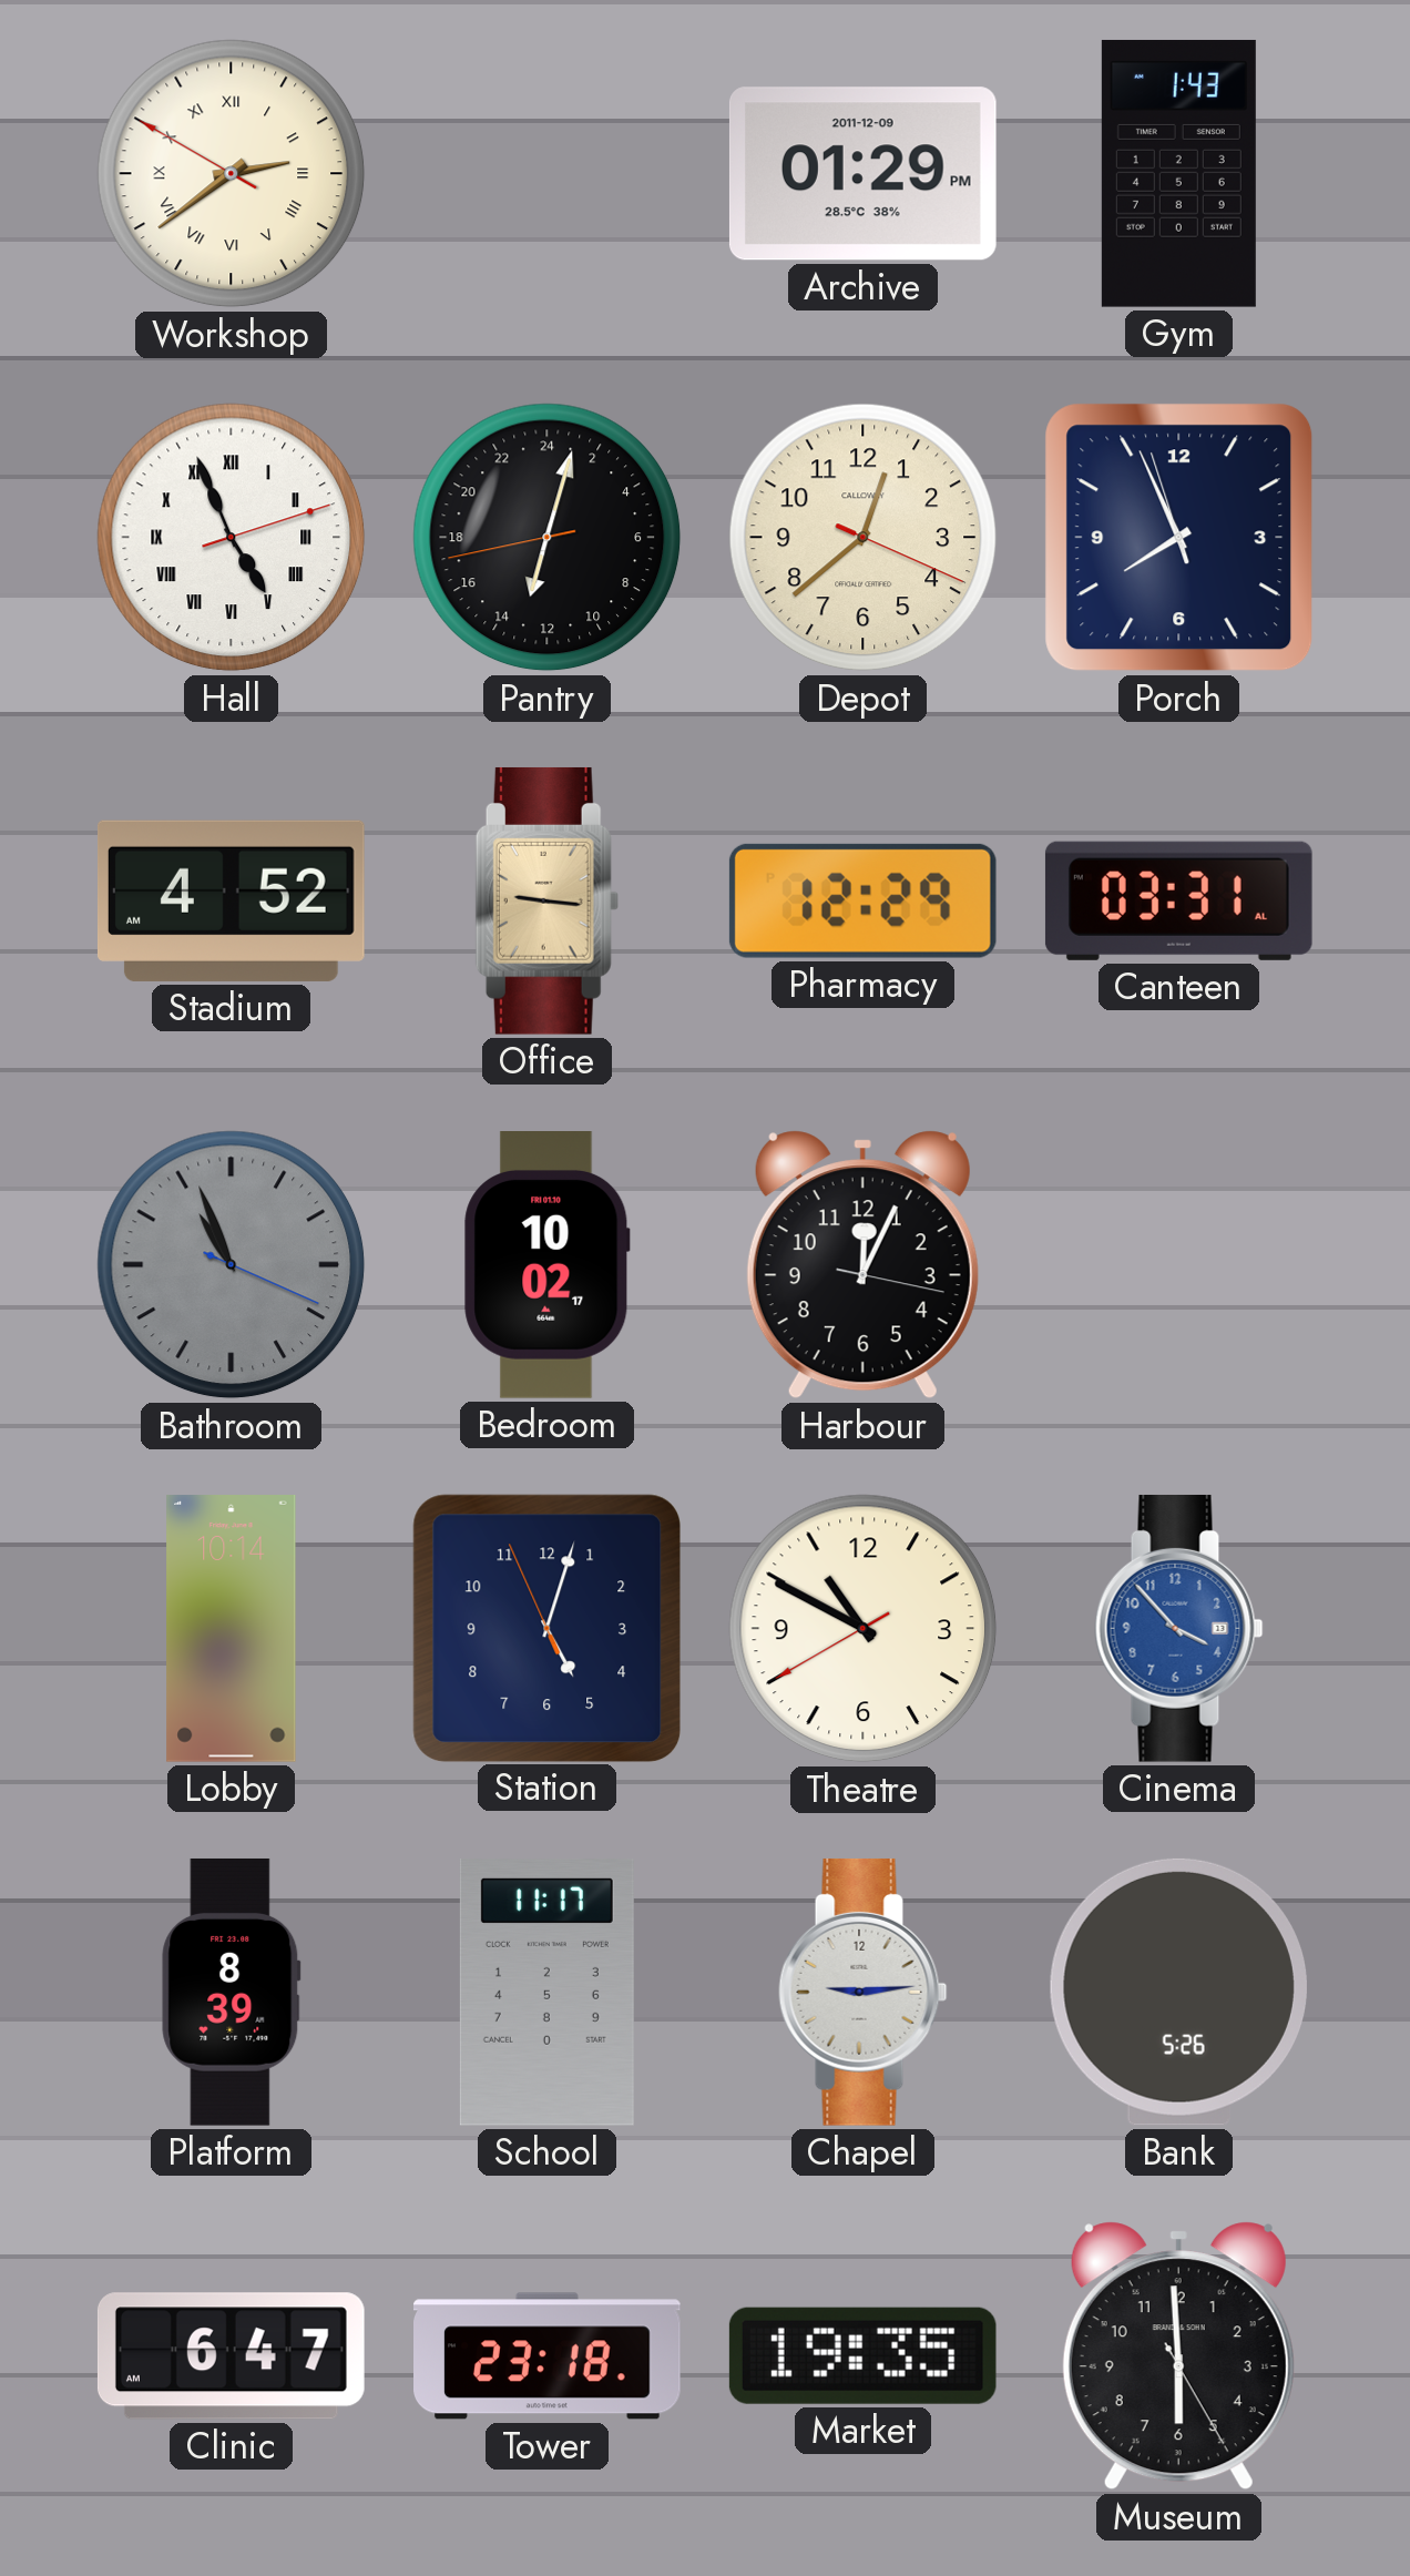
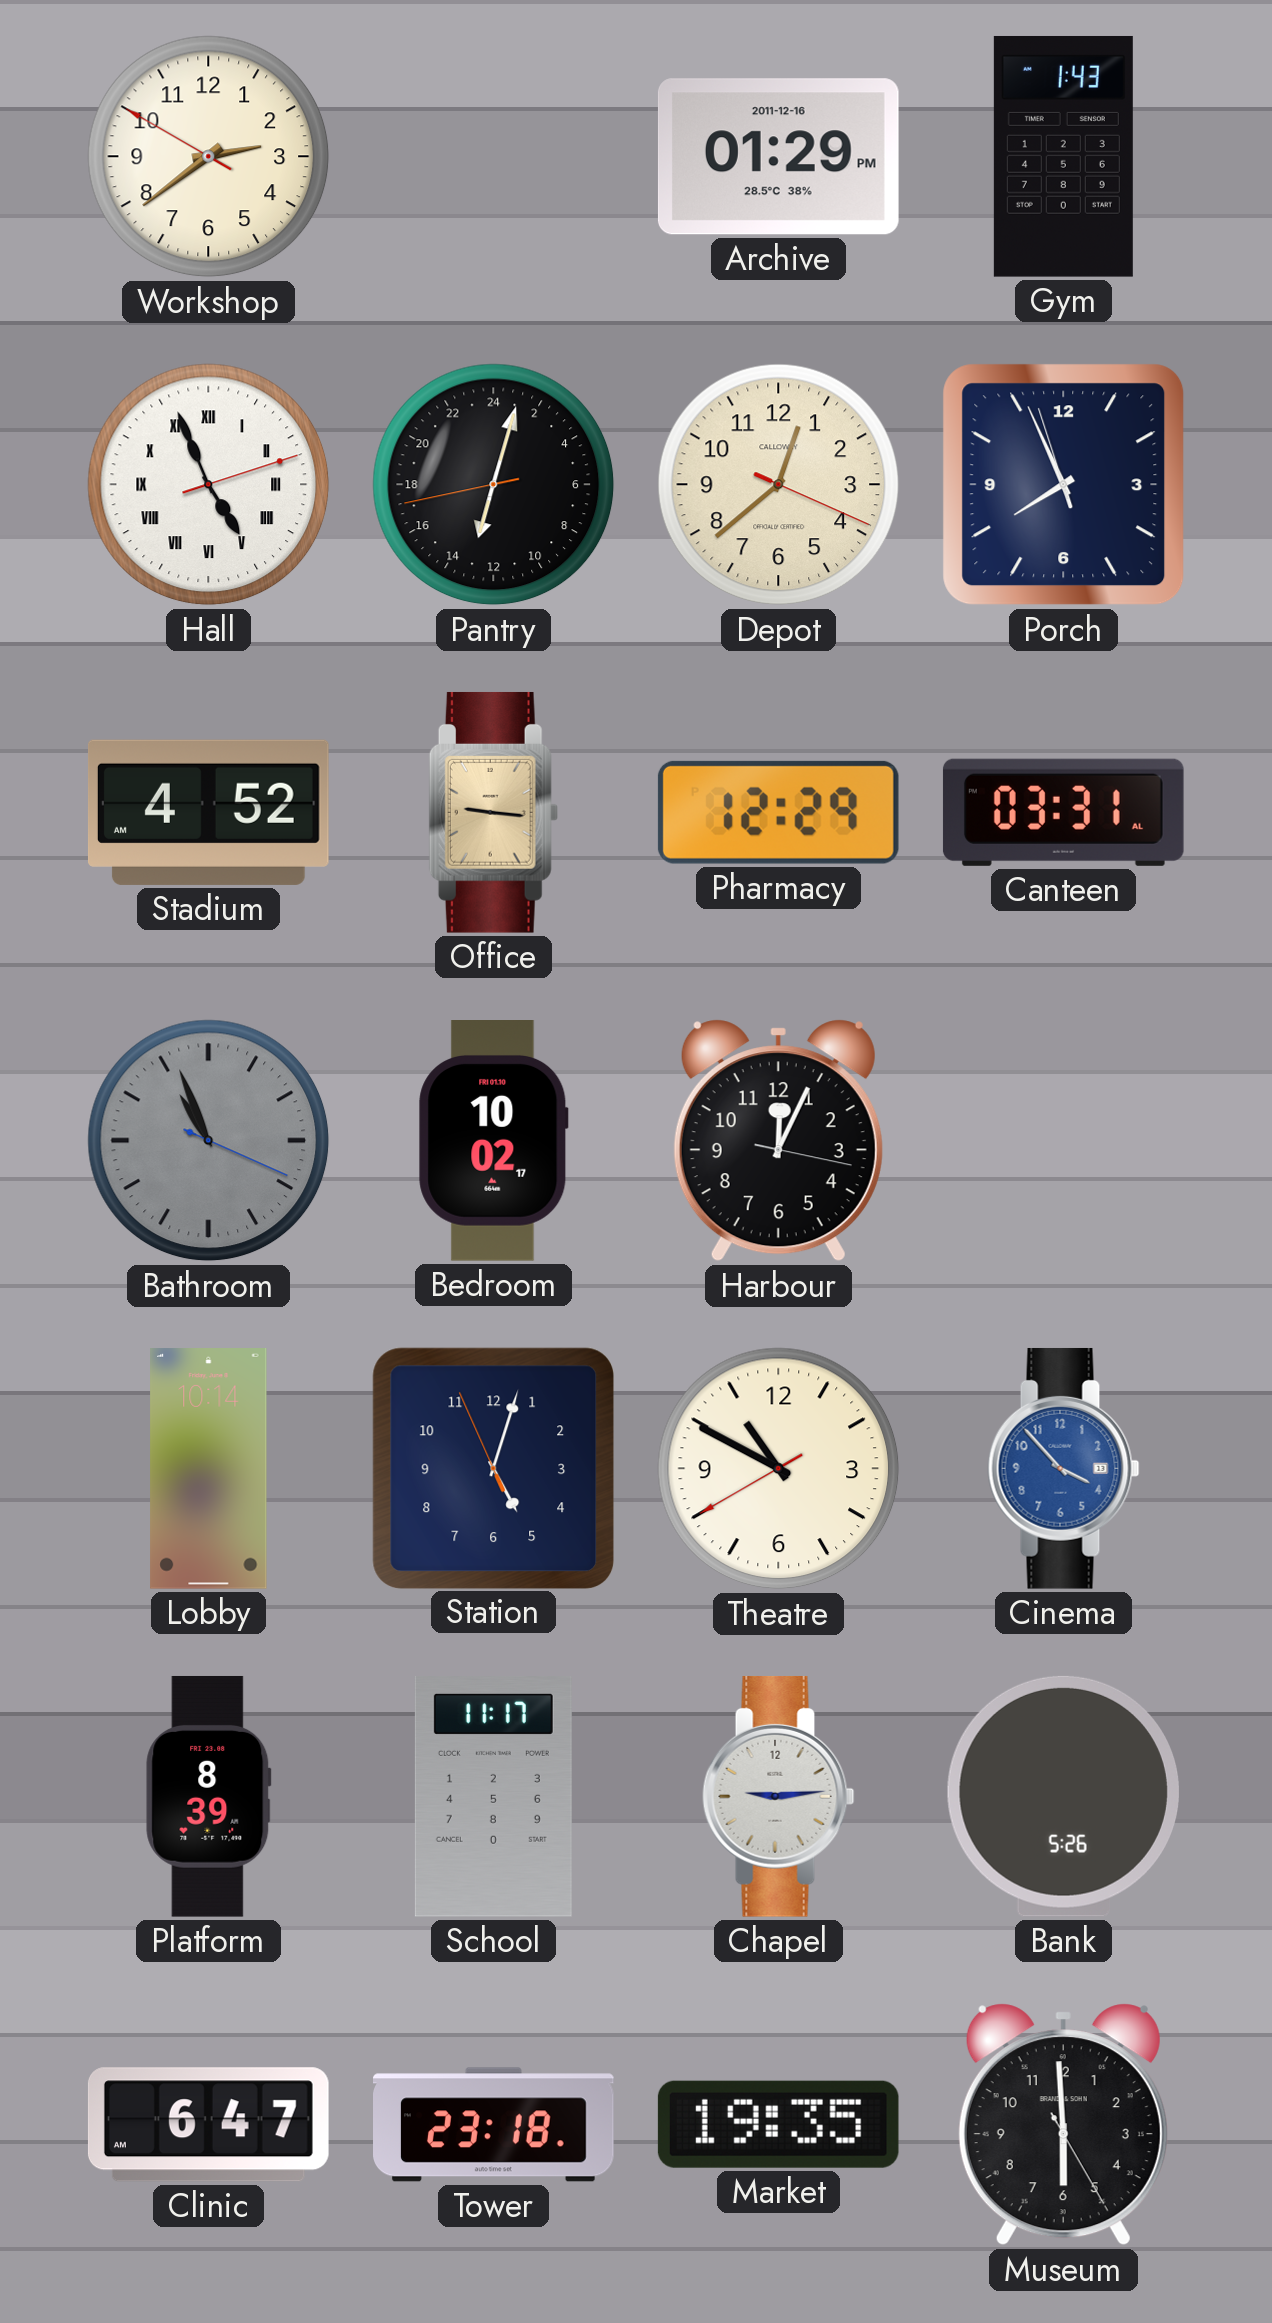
Workshop numerals: Roman -> Arabic
Archive date: 2011-12-09 -> 2011-12-16
